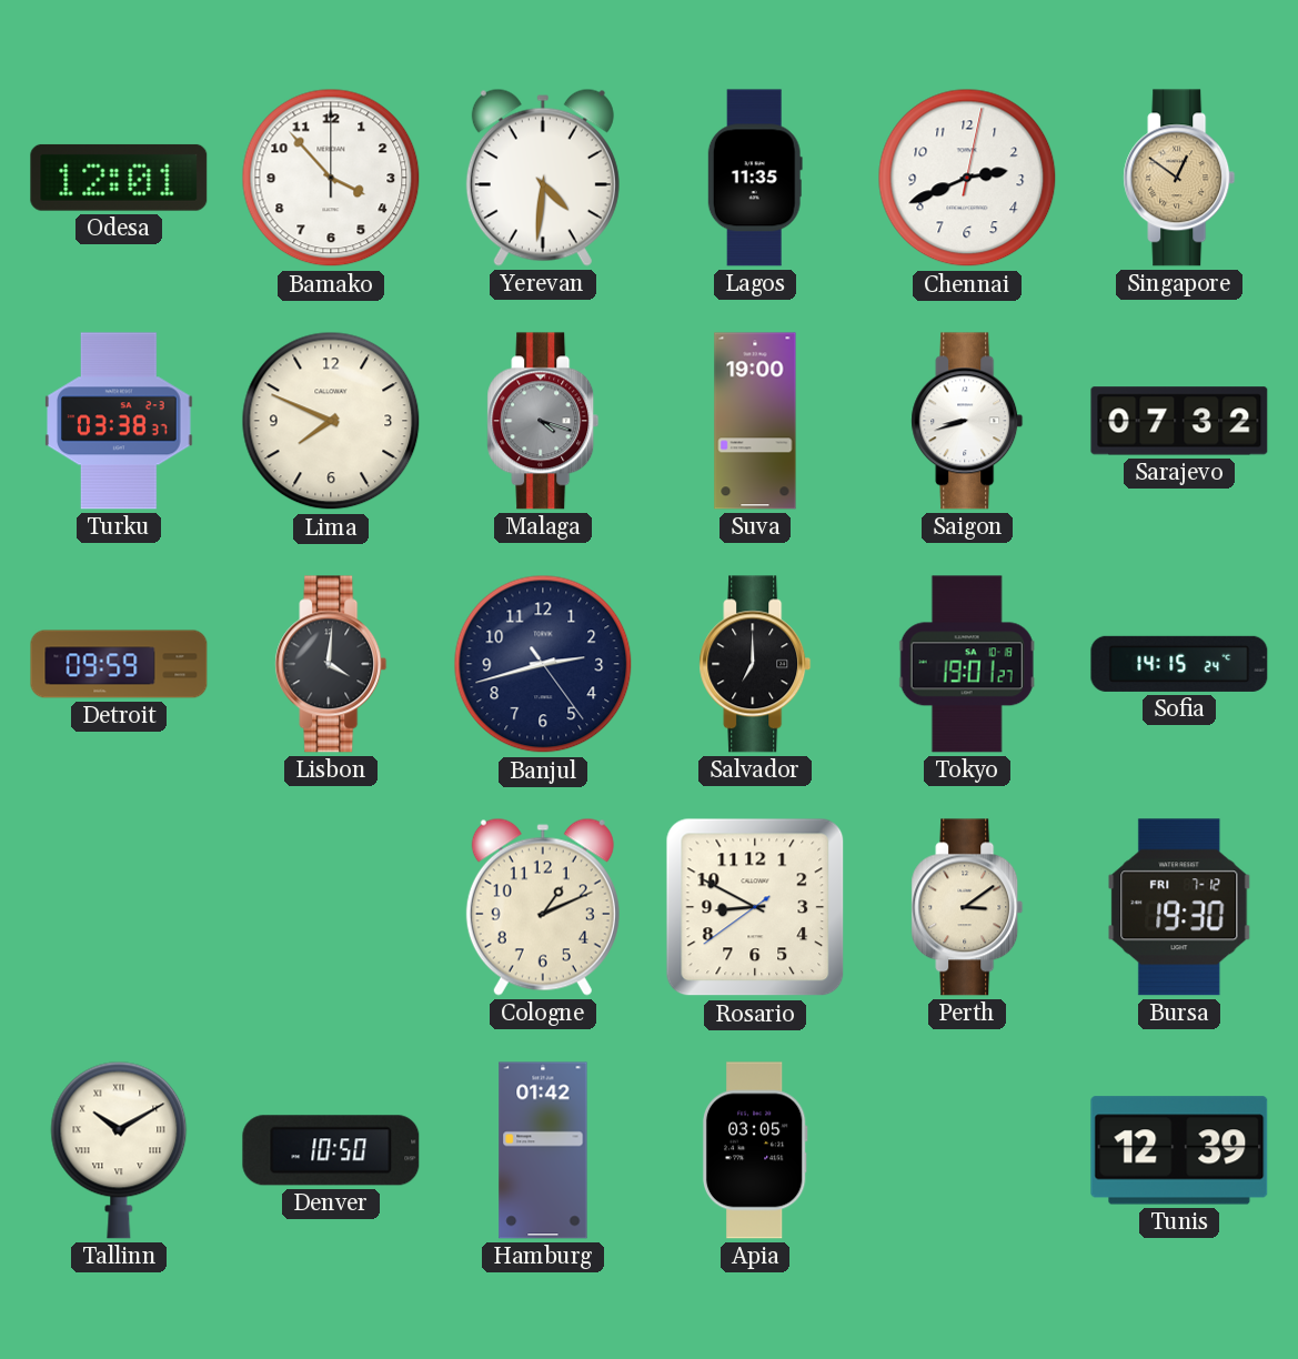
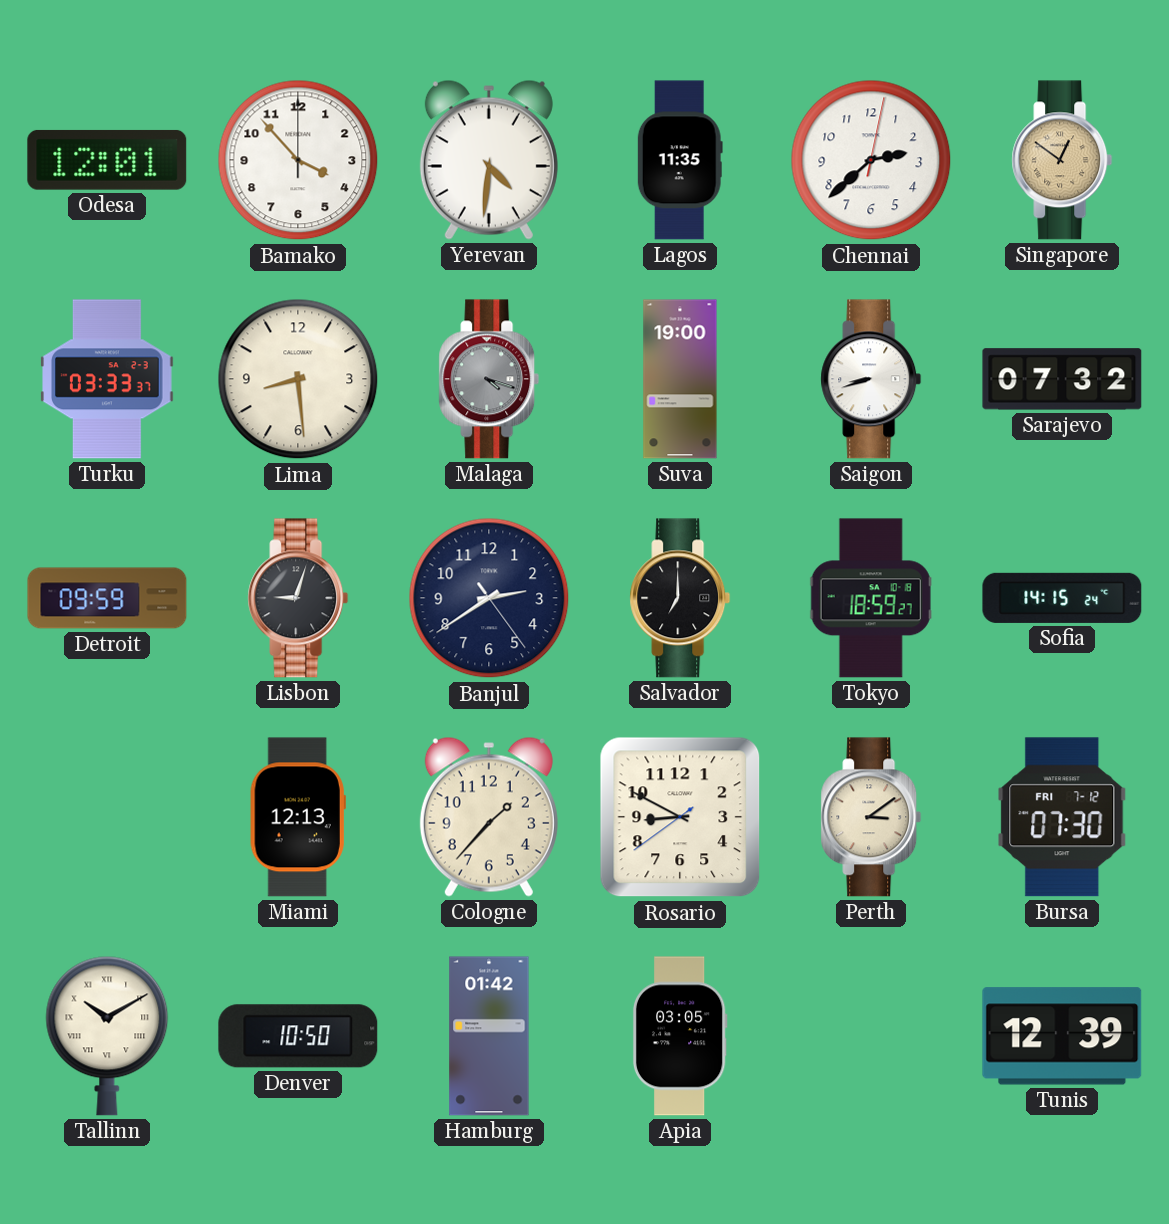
Chennai: 2:41 -> 2:38
Turku: 03:38 -> 03:33
Lima: 7:49 -> 8:29
Lisbon: 4:01 -> 9:03
Banjul: 2:42 -> 2:39
Tokyo: 19:01 -> 18:59
Miami: none -> 12:13
Cologne: 1:11 -> 1:37
Bursa: 19:30 -> 07:30
